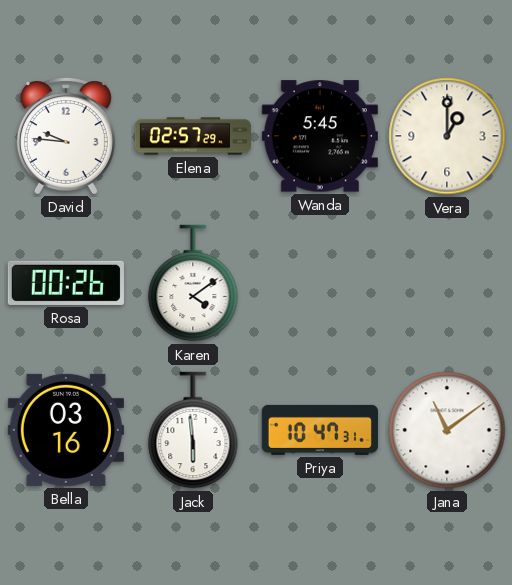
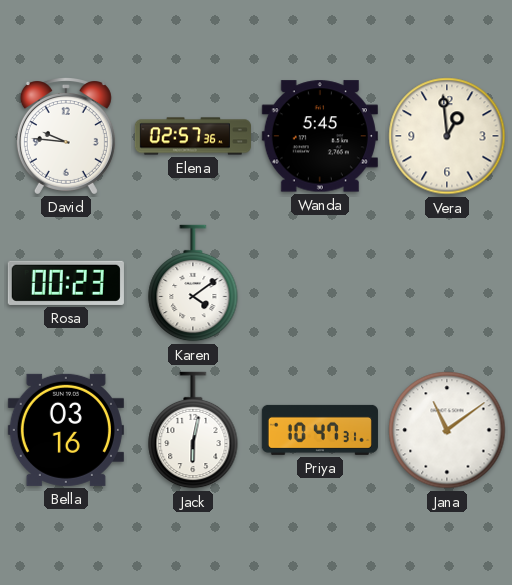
Elena: 02:57:29 -> 02:57:36
Vera: 1:00 -> 12:59
Rosa: 00:26 -> 00:23
Jack: 5:59 -> 6:02
